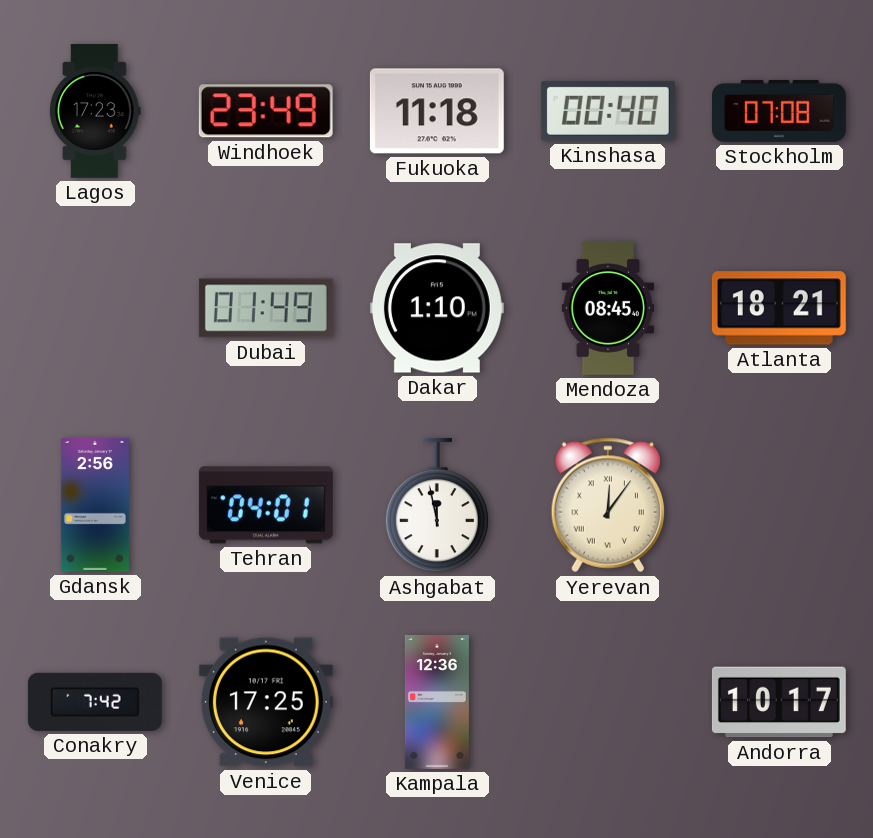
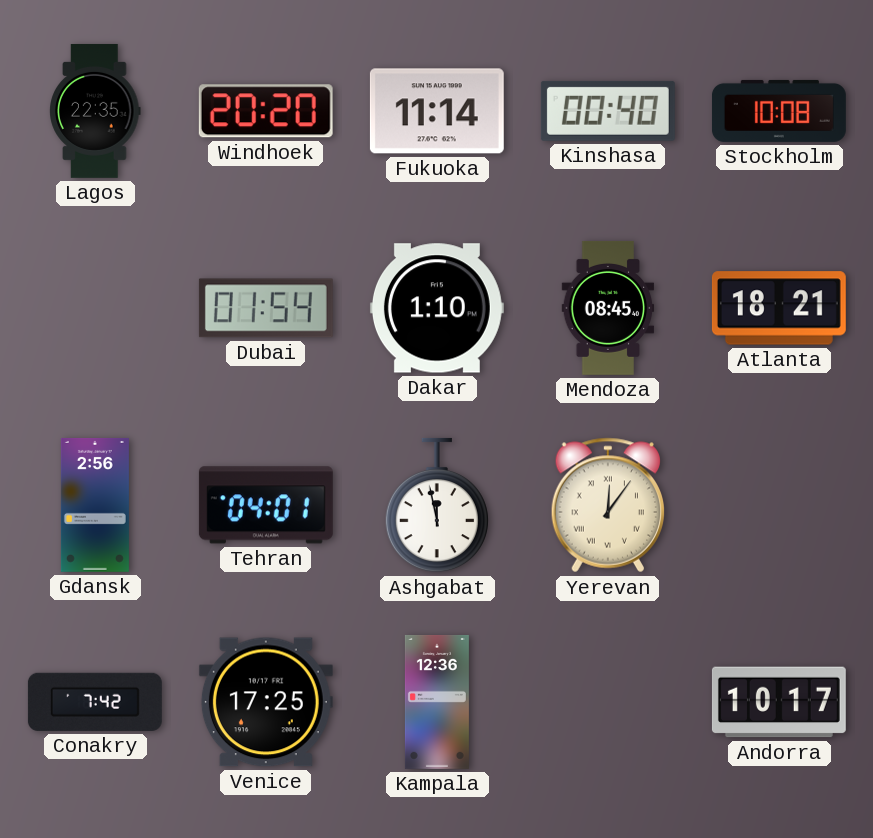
Lagos: 17:23 -> 22:35
Windhoek: 23:49 -> 20:20
Fukuoka: 11:18 -> 11:14
Stockholm: 07:08 -> 10:08
Dubai: 01:49 -> 01:54
